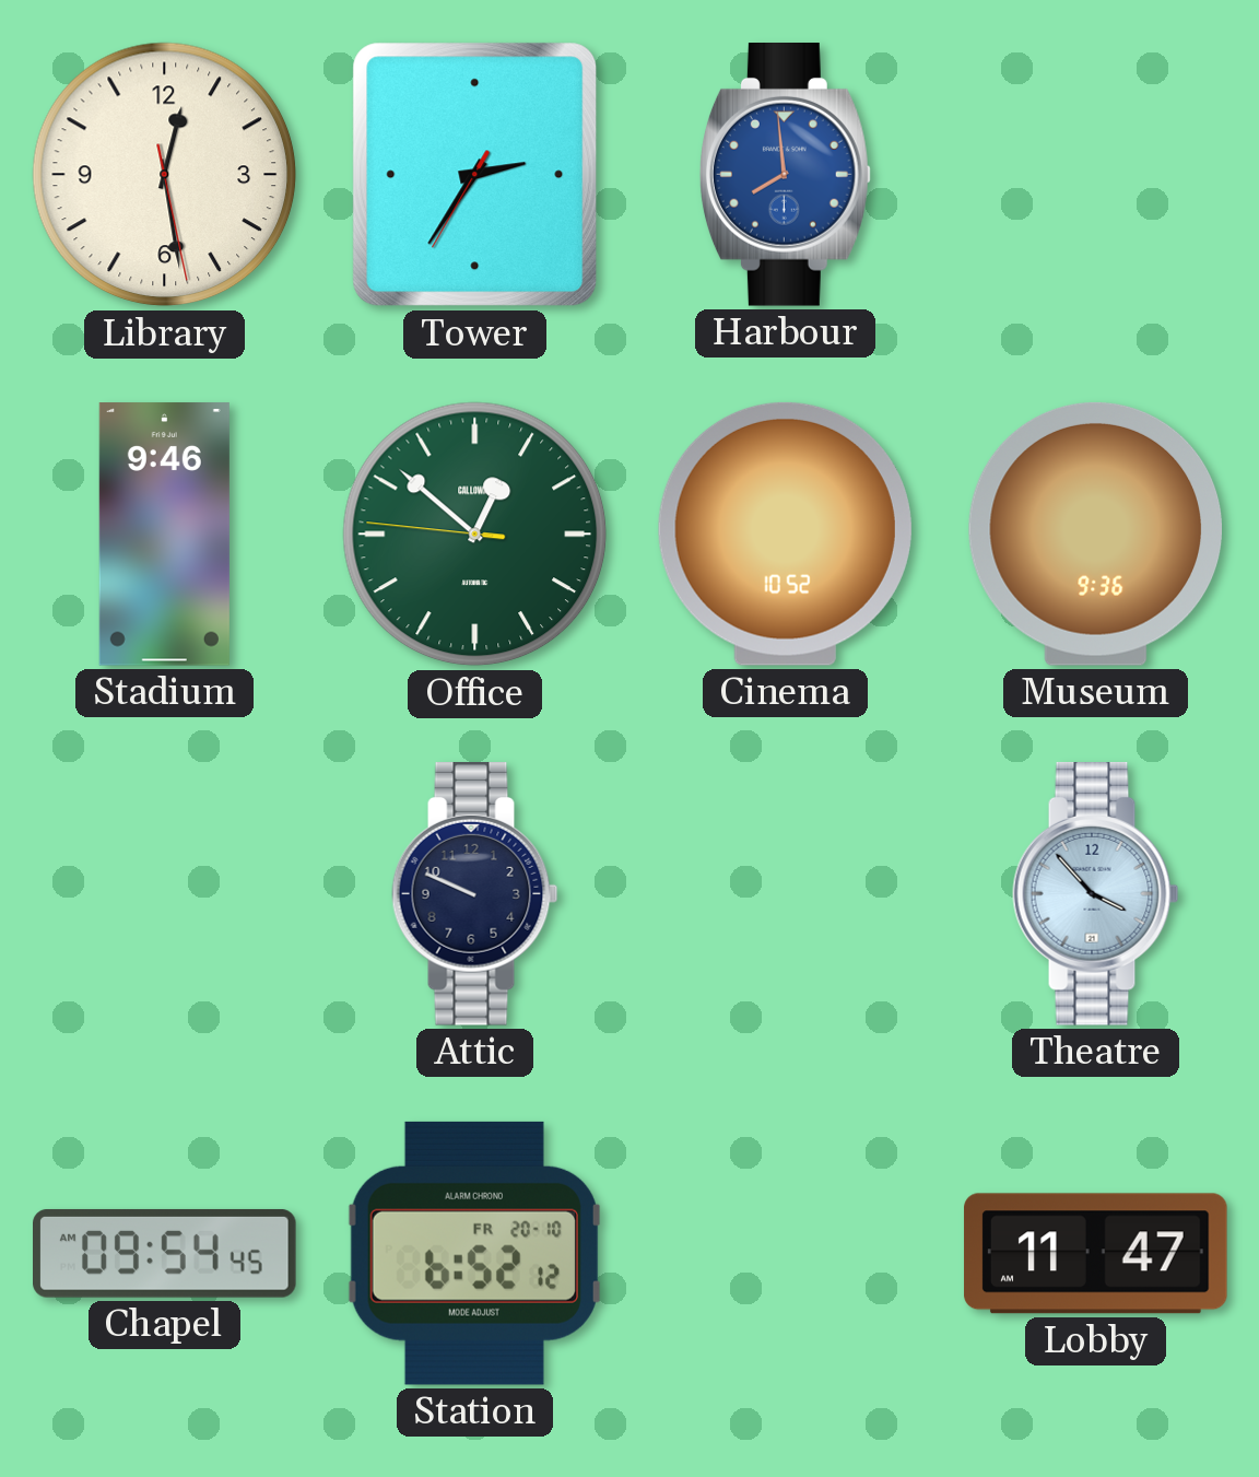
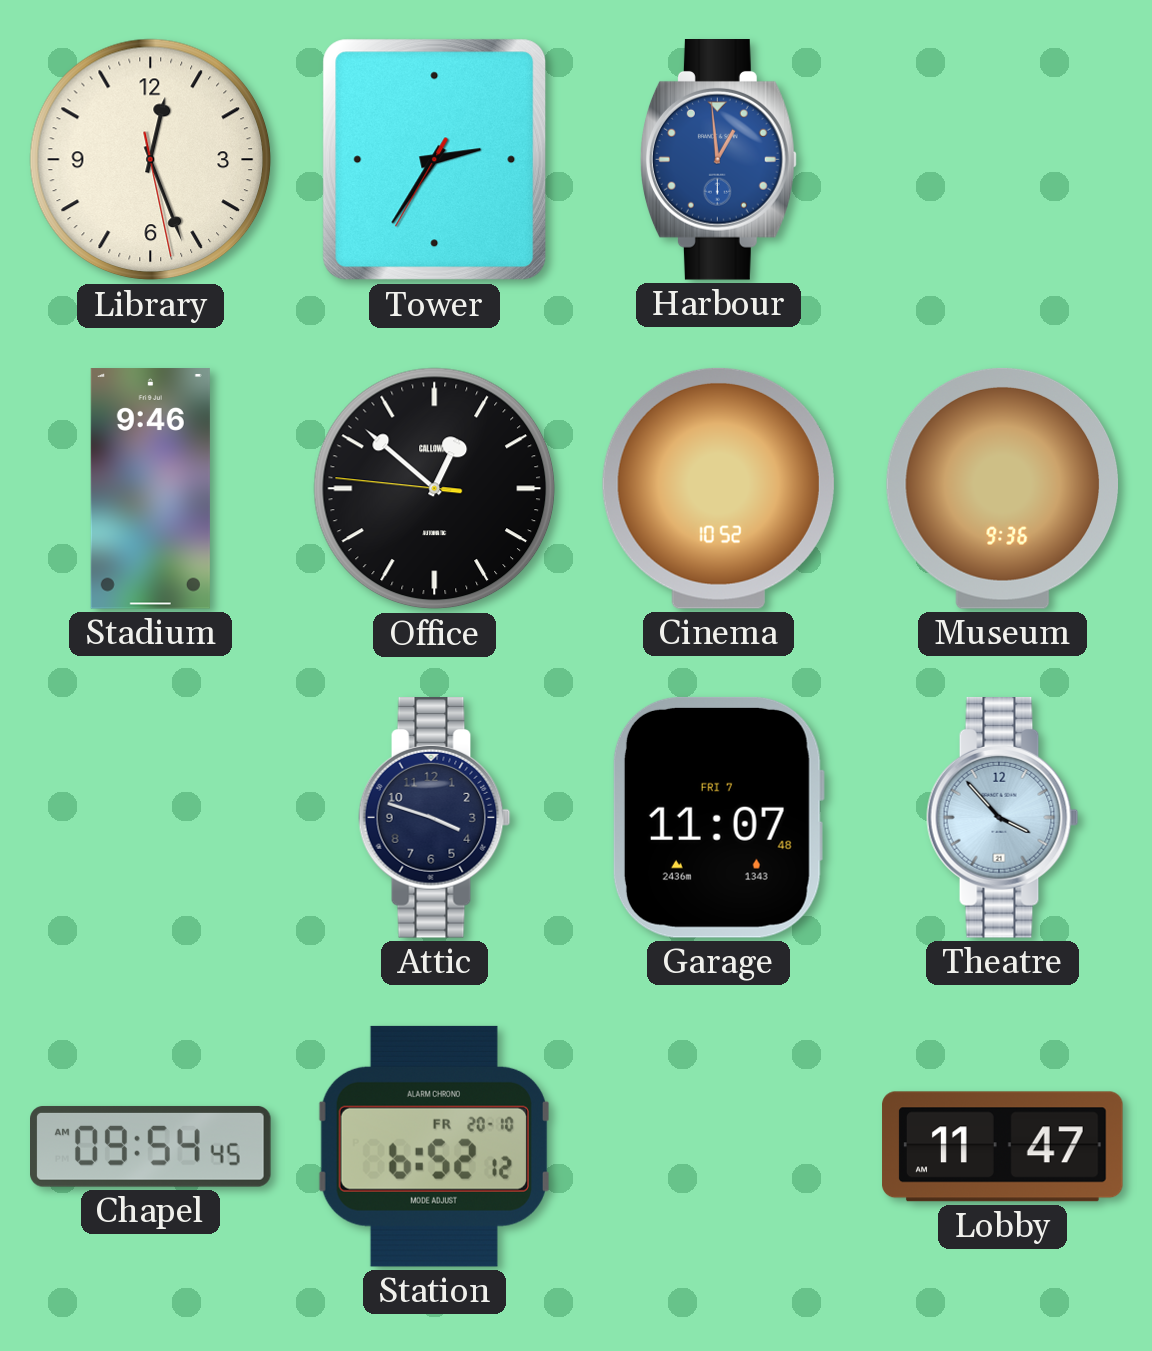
Library: 12:28 -> 12:26
Harbour: 7:59 -> 12:59
Office dial: green -> black
Attic: 9:49 -> 3:48
Garage: none -> 11:07
